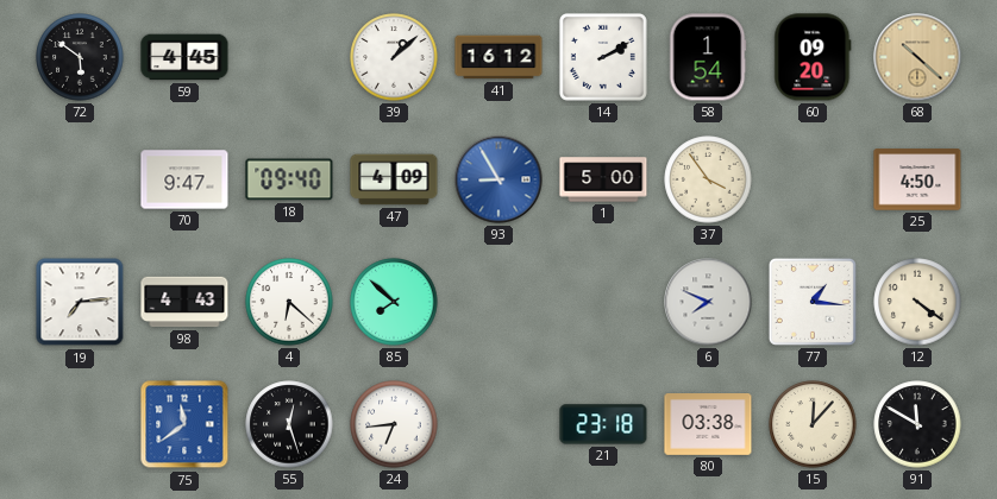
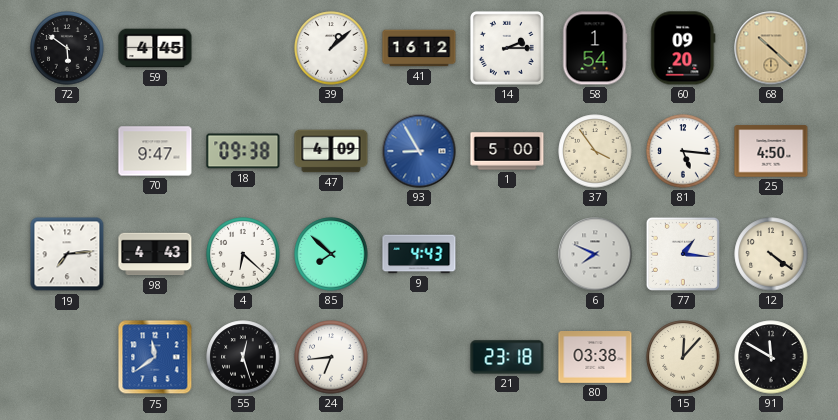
14: 2:10 -> 2:15
18: 09:40 -> 09:38
81: none -> 5:16
9: none -> 4:43
